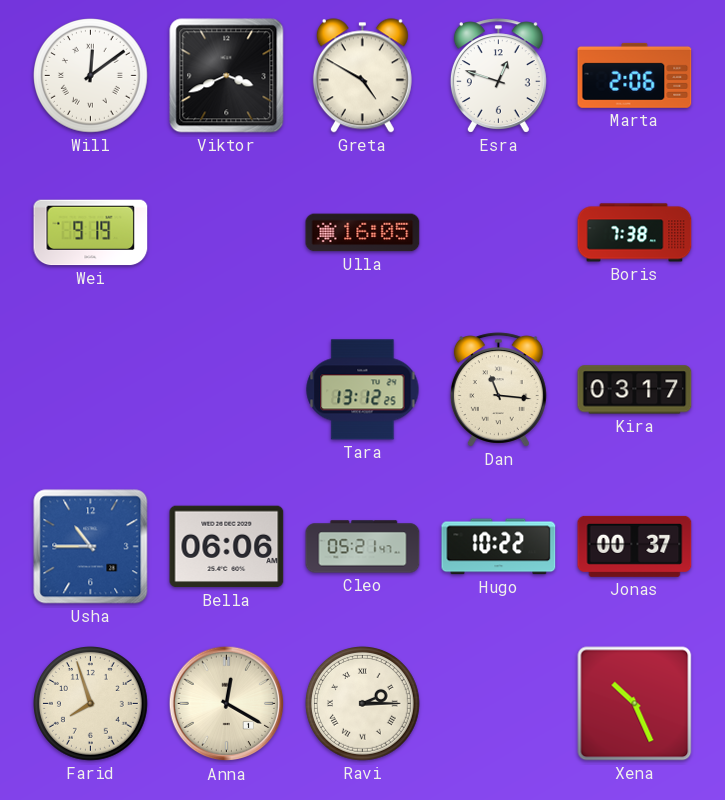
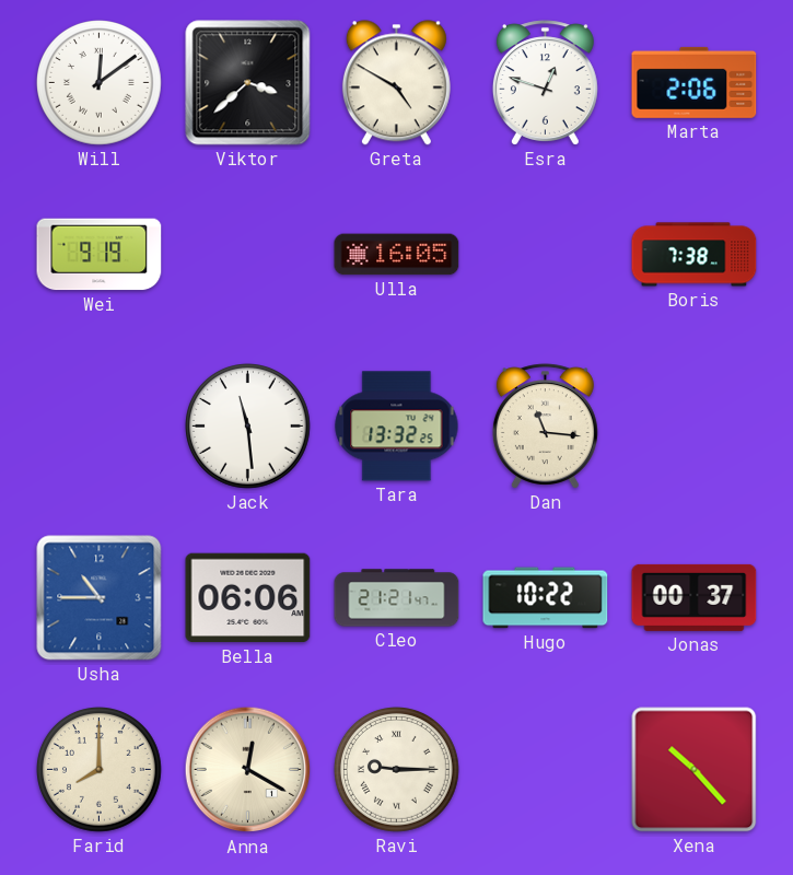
Viktor: 3:41 -> 3:38
Jack: none -> 11:29
Tara: 13:12 -> 13:32
Kira: 03:17 -> none
Cleo: 05:21 -> 21:21
Farid: 7:57 -> 8:00
Ravi: 2:15 -> 9:15
Xena: 10:26 -> 10:23
